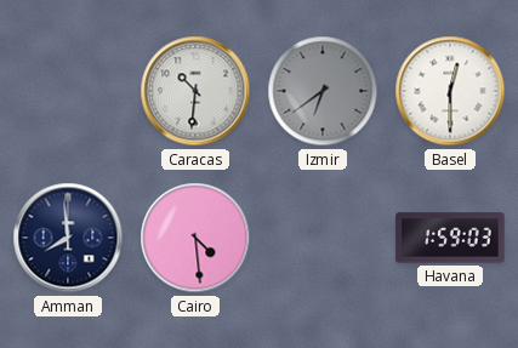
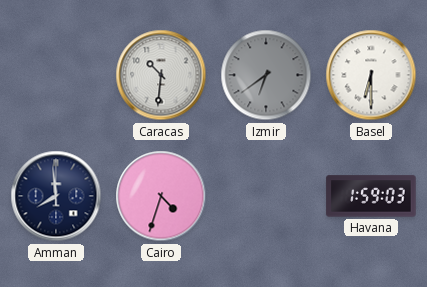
Basel: 12:30 -> 6:30
Cairo: 4:29 -> 4:33
